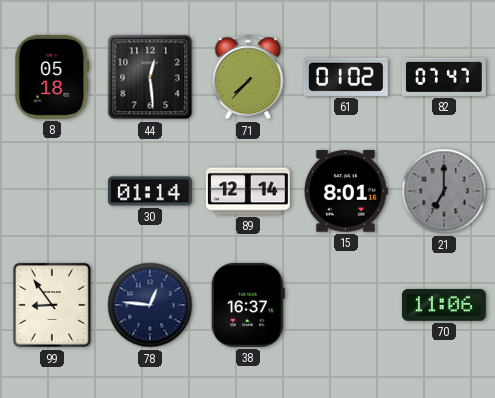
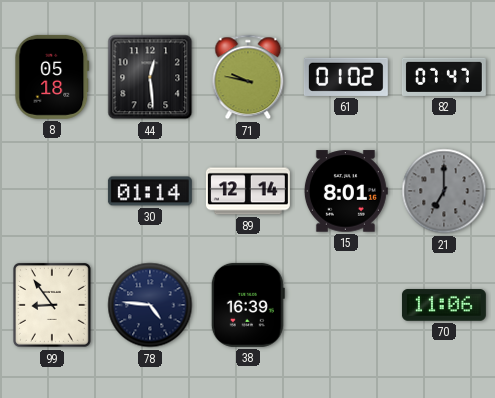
71: 7:37 -> 9:47
78: 12:46 -> 4:46
38: 16:37 -> 16:39
